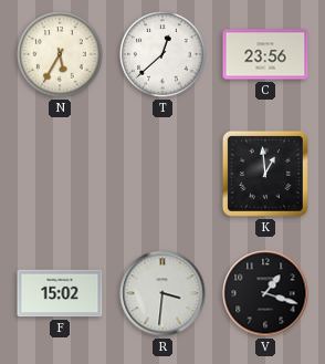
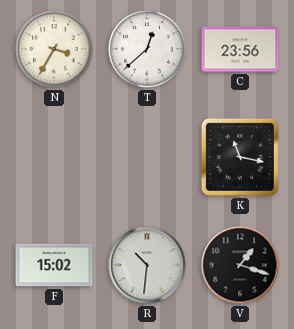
N: 5:35 -> 3:35
K: 12:59 -> 11:17
R: 3:31 -> 10:31
